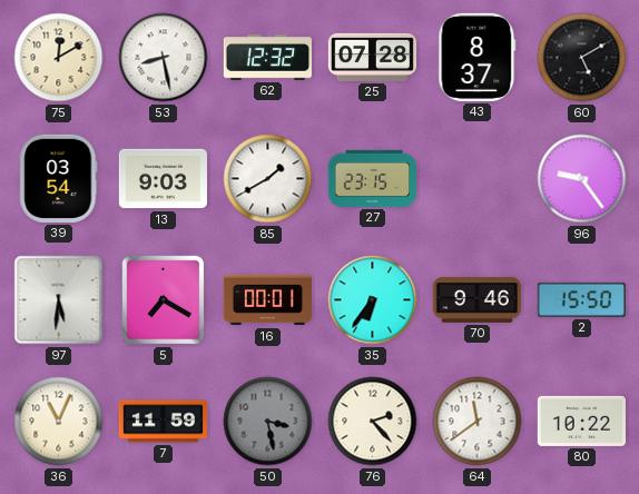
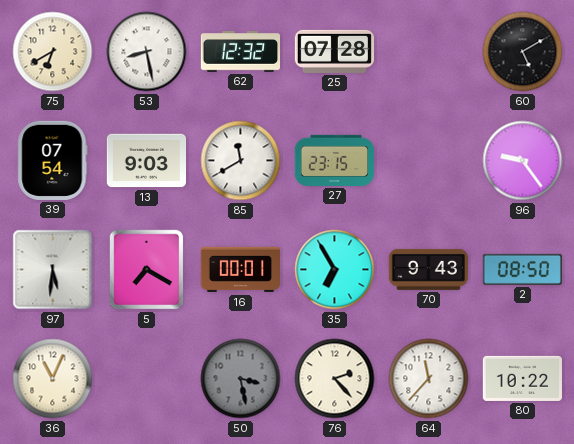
75: 12:10 -> 6:40
43: 8:37 -> none
39: 03:54 -> 07:54
85: 1:40 -> 11:40
35: 6:36 -> 6:55
70: 9:46 -> 9:43
2: 15:50 -> 08:50
7: 11:59 -> none
64: 11:39 -> 11:37
